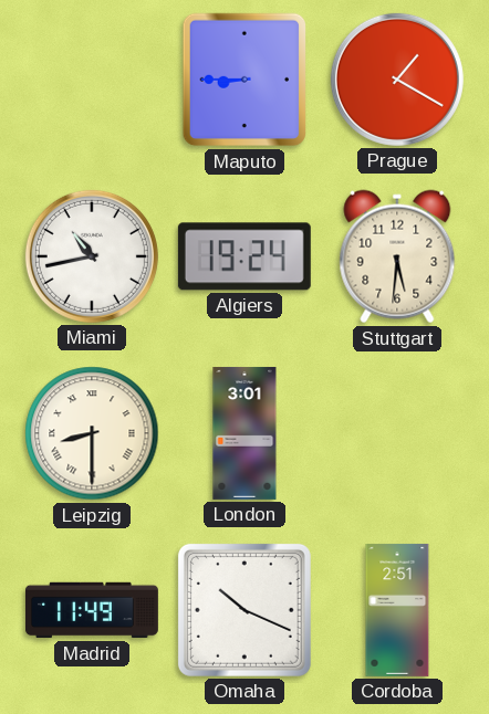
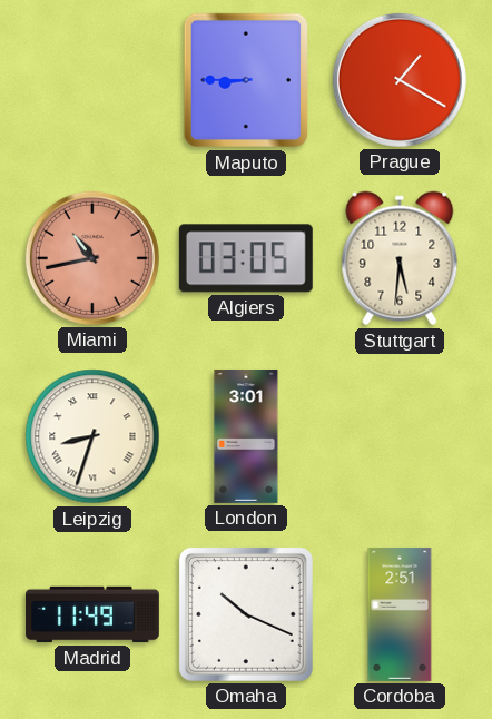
Miami dial: white -> salmon
Algiers: 19:24 -> 03:05
Leipzig: 8:30 -> 8:33
